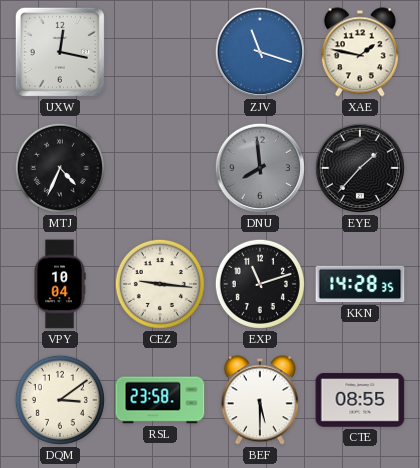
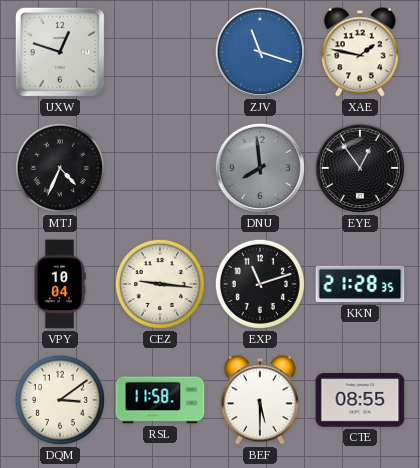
UXW: 12:17 -> 12:48
EYE: 1:37 -> 12:54
KKN: 14:28 -> 21:28
RSL: 23:58 -> 11:58
